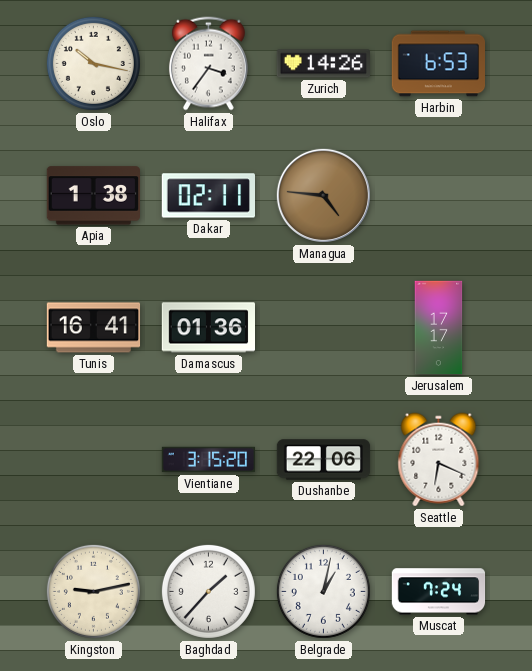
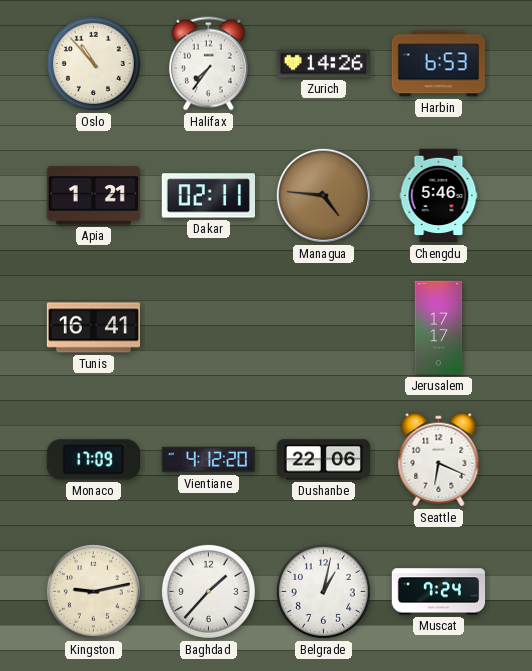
Oslo: 10:17 -> 10:53
Halifax: 3:36 -> 7:36
Apia: 1:38 -> 1:21
Chengdu: none -> 5:46
Damascus: 01:36 -> none
Monaco: none -> 17:09
Vientiane: 3:15 -> 4:12
